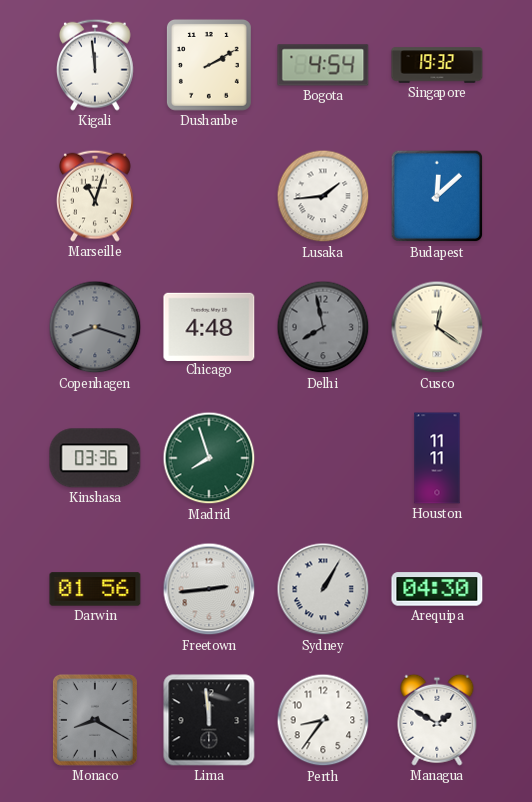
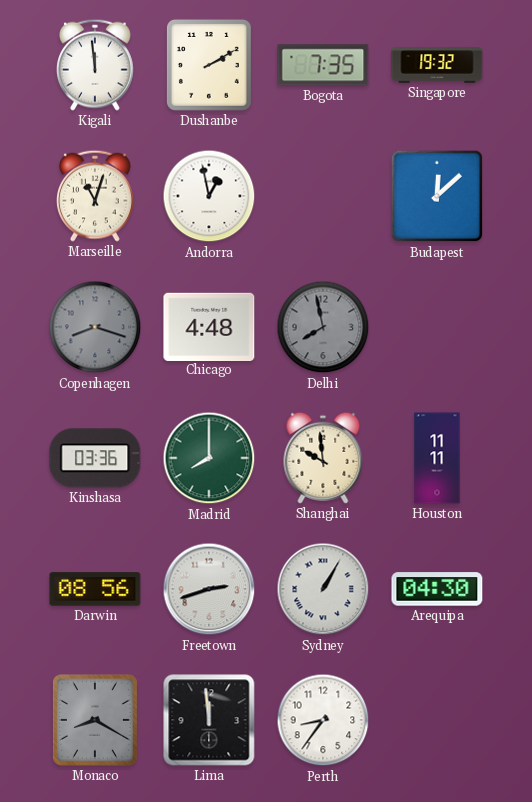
Bogota: 4:54 -> 7:35
Andorra: none -> 12:58
Lusaka: 1:44 -> none
Cusco: 12:21 -> none
Madrid: 7:57 -> 8:00
Shanghai: none -> 9:59
Darwin: 01:56 -> 08:56
Freetown: 2:44 -> 2:42
Managua: 1:50 -> none
